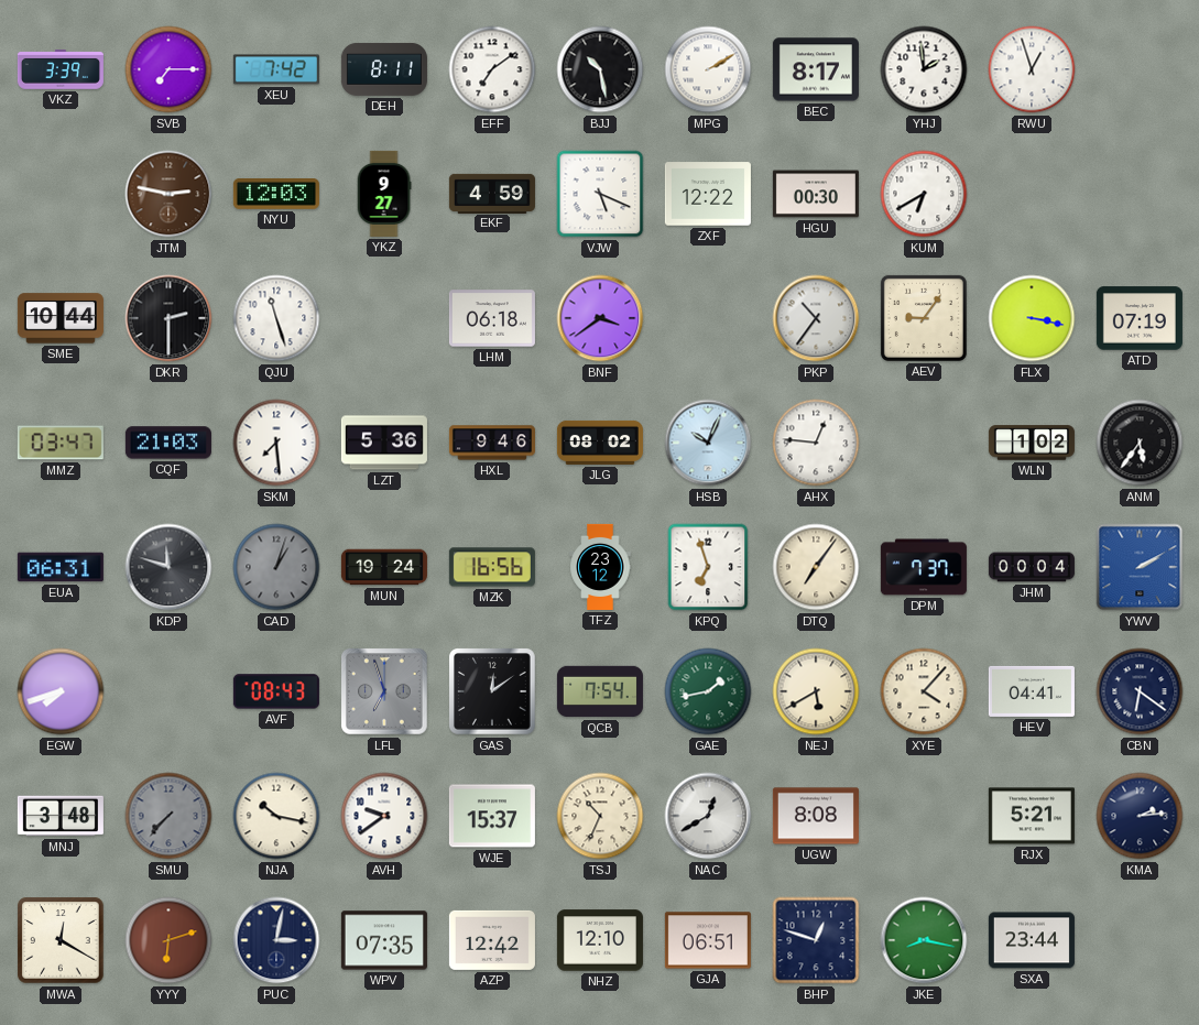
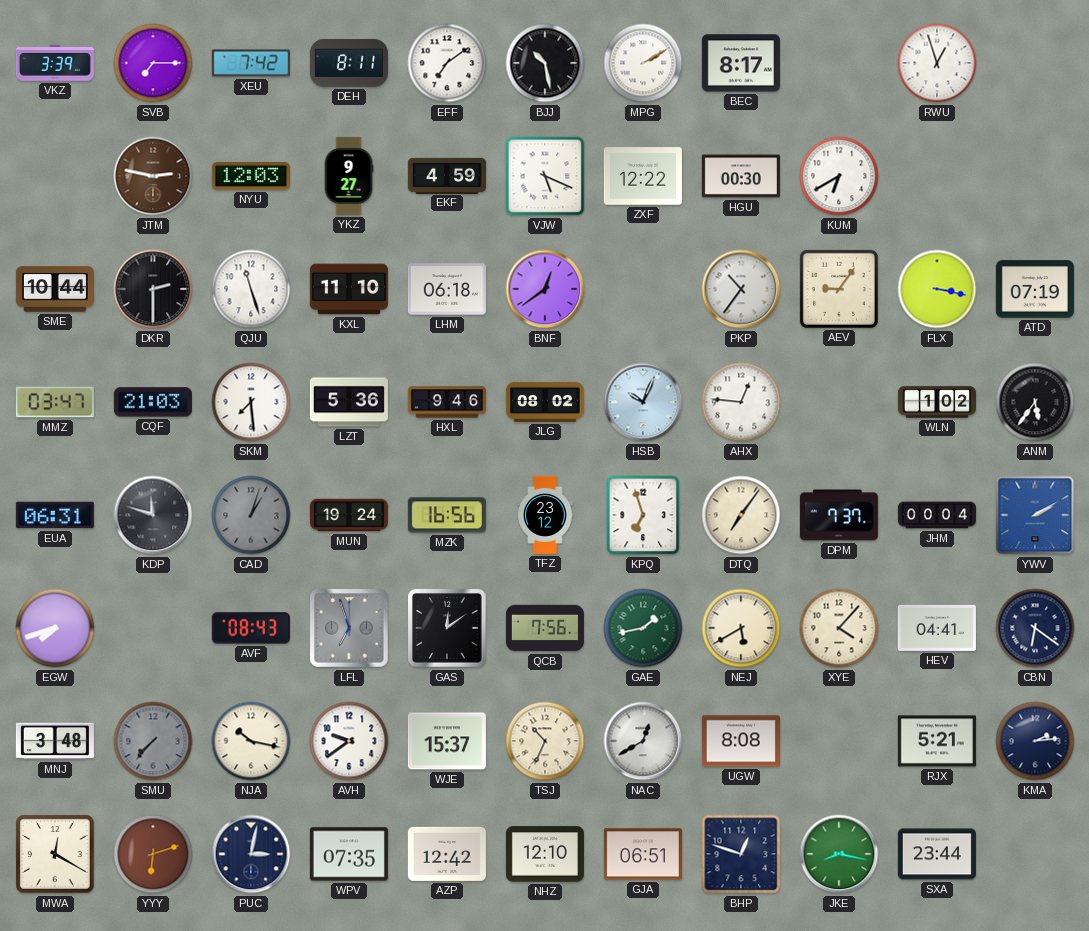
YHJ: 1:59 -> none
KXL: none -> 11:10
BNF: 3:39 -> 12:39
QCB: 7:54 -> 7:56
